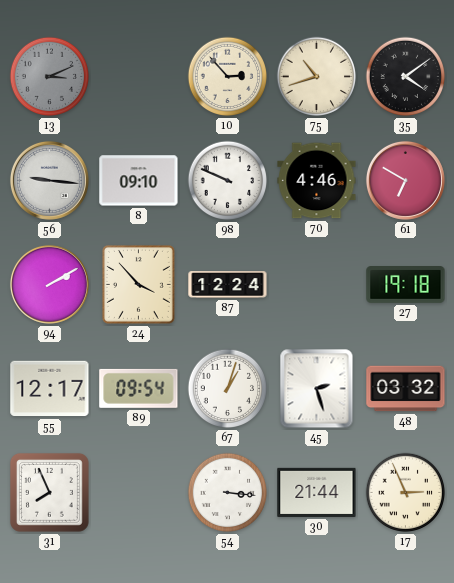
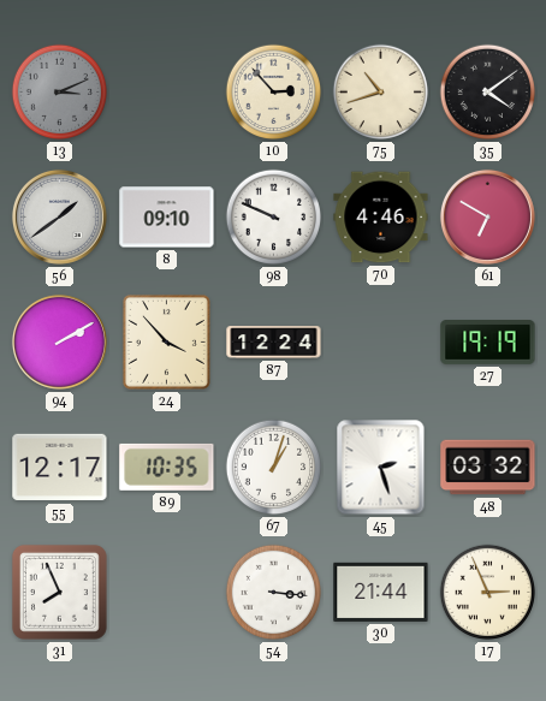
56: 9:16 -> 1:39
27: 19:18 -> 19:19
89: 09:54 -> 10:35
